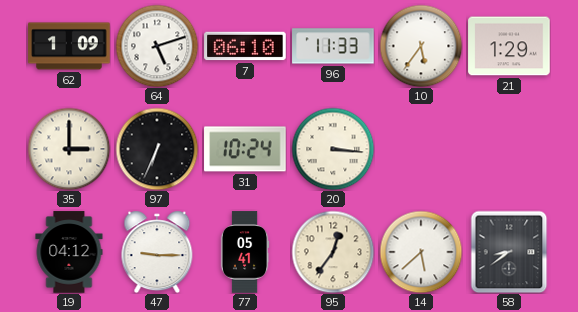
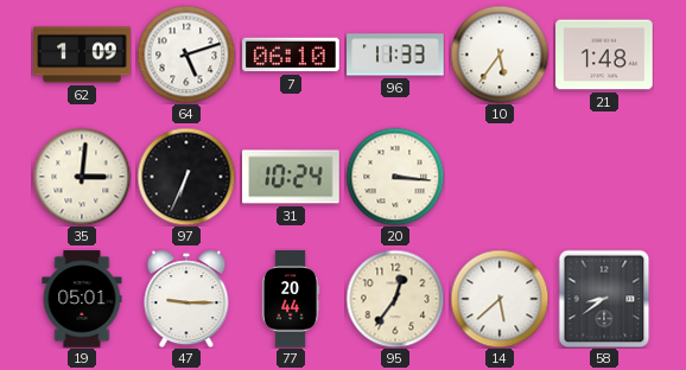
21: 1:29 -> 1:48
35: 3:00 -> 3:01
19: 04:12 -> 05:01
77: 05:41 -> 20:44
